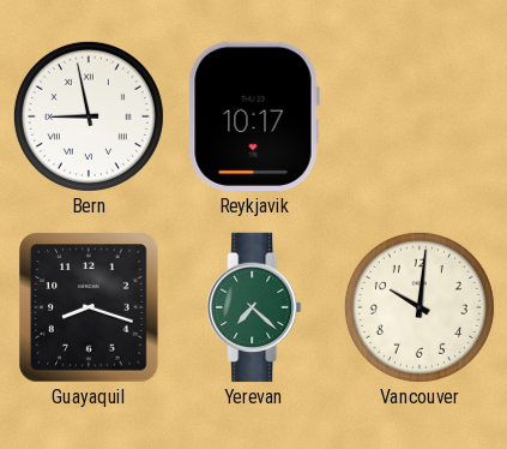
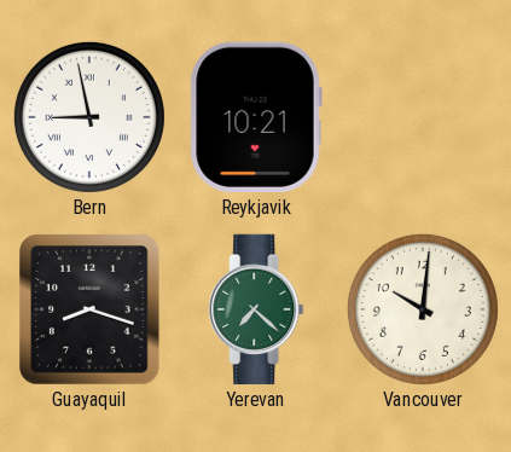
Reykjavik: 10:17 -> 10:21
